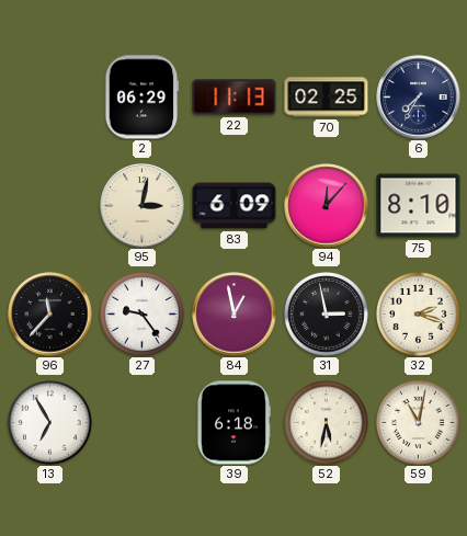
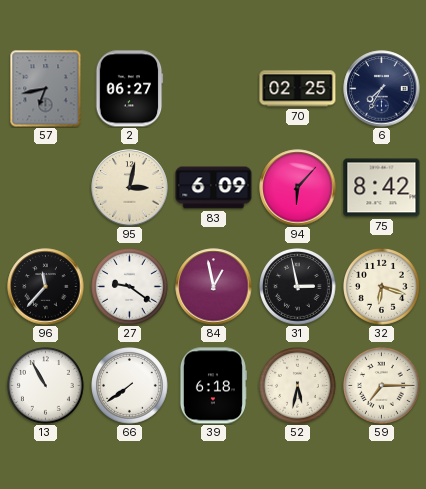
57: none -> 6:43
2: 06:29 -> 06:27
22: 11:13 -> none
94: 12:07 -> 6:07
75: 8:10 -> 8:42
27: 9:24 -> 9:21
32: 2:18 -> 6:18
13: 6:55 -> 10:55
66: none -> 7:39
59: 11:02 -> 7:15
